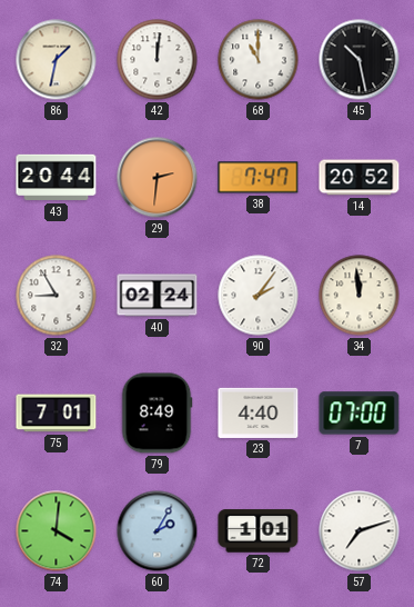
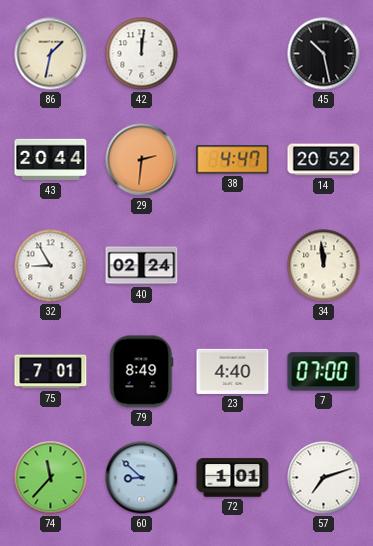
68: 11:00 -> none
38: 7:47 -> 4:47
90: 2:06 -> none
74: 4:01 -> 11:37
60: 2:05 -> 8:52
